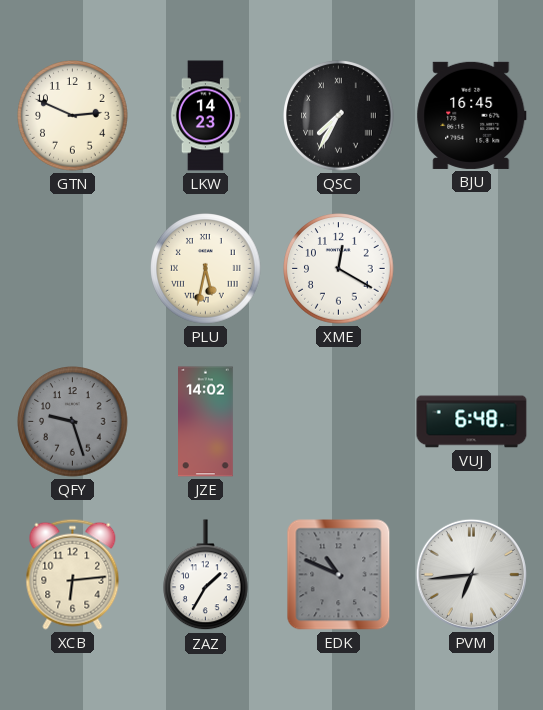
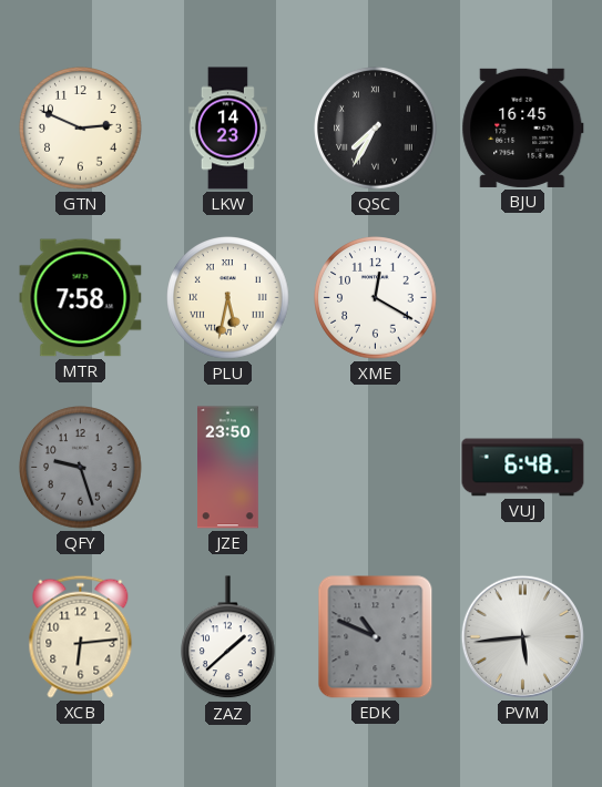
MTR: none -> 7:58
JZE: 14:02 -> 23:50
ZAZ: 1:35 -> 1:38
PVM: 6:44 -> 5:44
